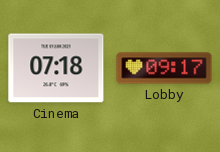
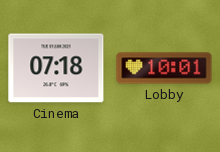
Lobby: 09:17 -> 10:01
